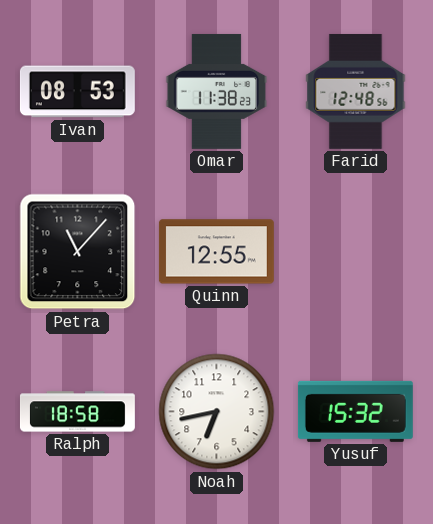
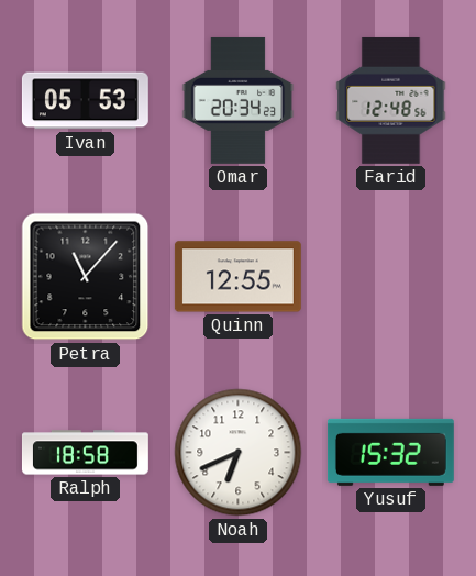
Ivan: 08:53 -> 05:53
Omar: 11:38 -> 20:34
Noah: 6:43 -> 6:41
